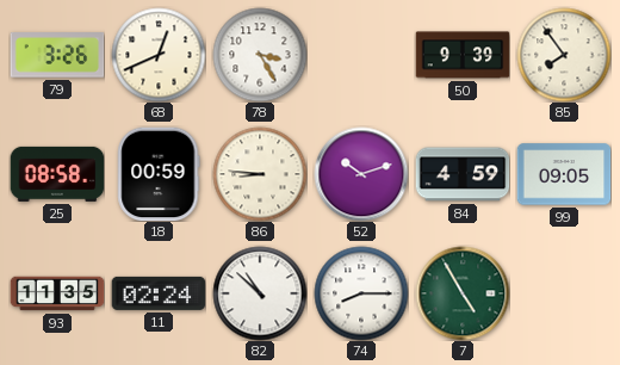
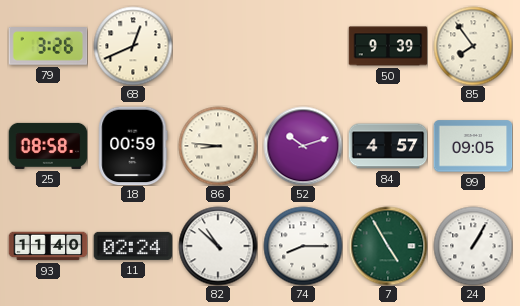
78: 3:25 -> none
84: 4:59 -> 4:57
93: 11:35 -> 11:40
24: none -> 1:05
